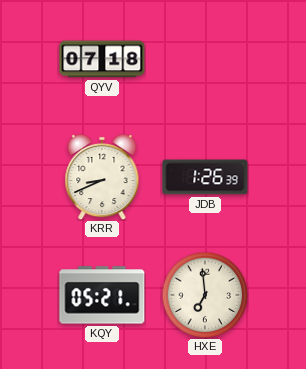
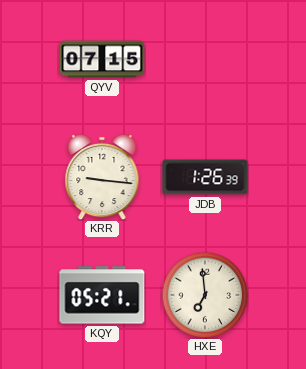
QYV: 07:18 -> 07:15
KRR: 8:41 -> 9:16
